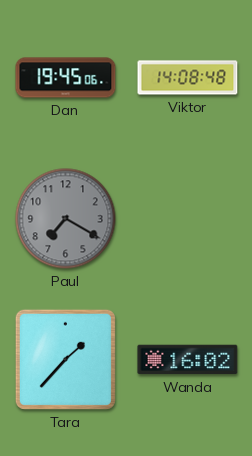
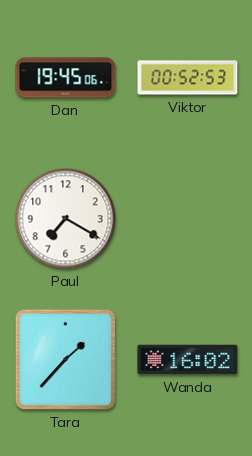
Viktor: 14:08 -> 00:52
Paul dial: grey -> white
